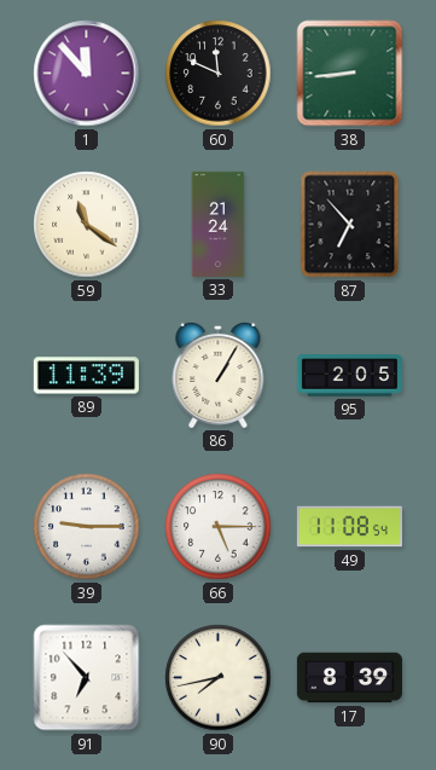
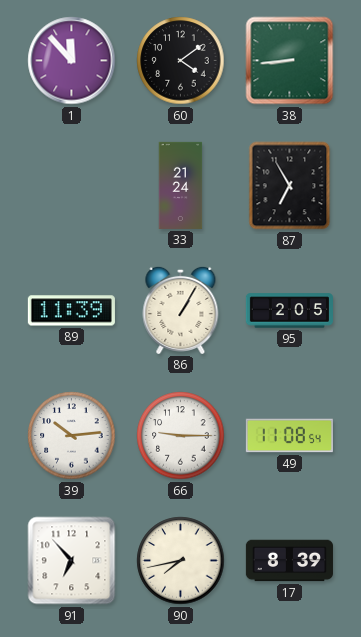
60: 11:49 -> 4:09
59: 11:21 -> none
87: 6:53 -> 6:55
39: 9:15 -> 10:14
66: 5:15 -> 9:15
